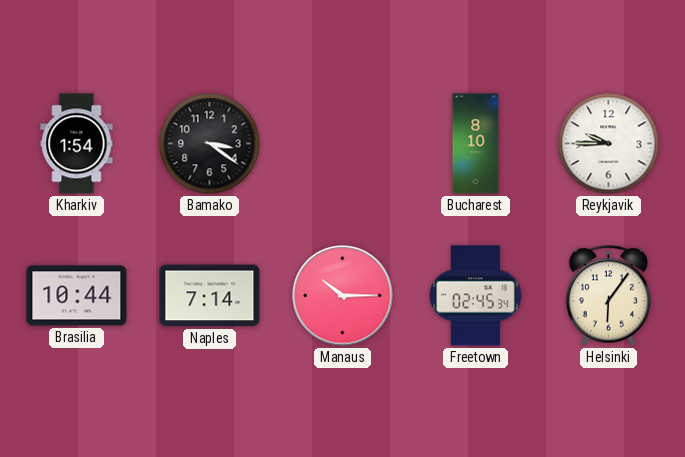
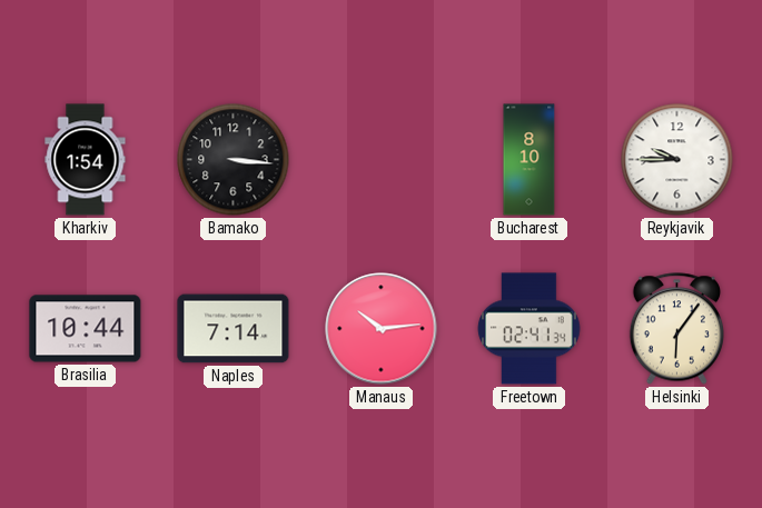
Bamako: 3:21 -> 3:16
Manaus: 10:15 -> 10:14
Freetown: 02:45 -> 02:41
